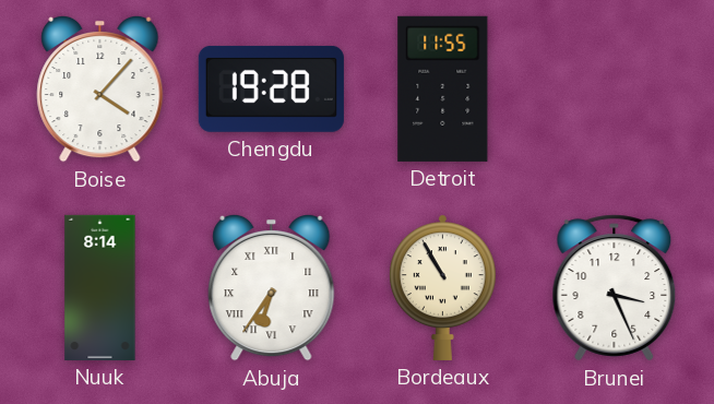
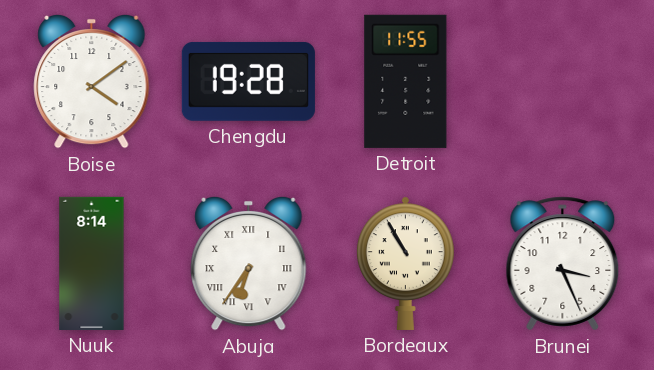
Boise: 4:07 -> 4:09
